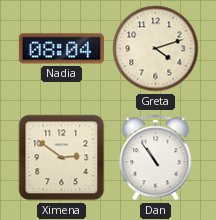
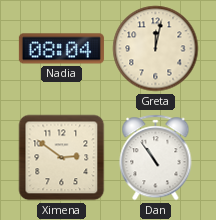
Greta: 4:12 -> 12:02
